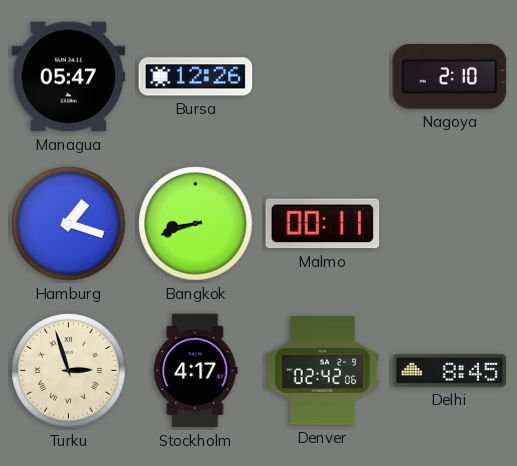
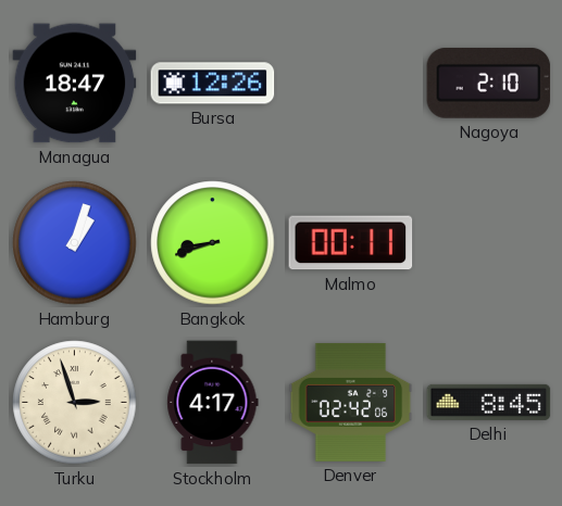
Managua: 05:47 -> 18:47
Hamburg: 1:18 -> 1:03
